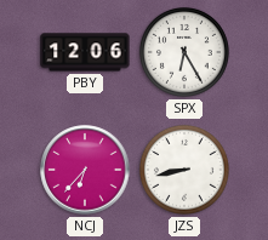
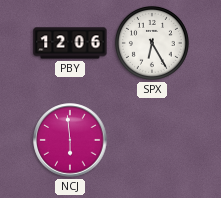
NCJ: 6:37 -> 5:59
JZS: 8:43 -> none
